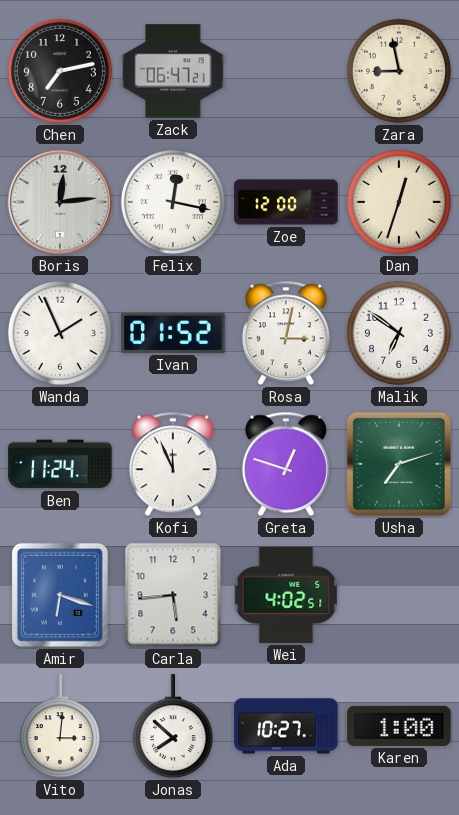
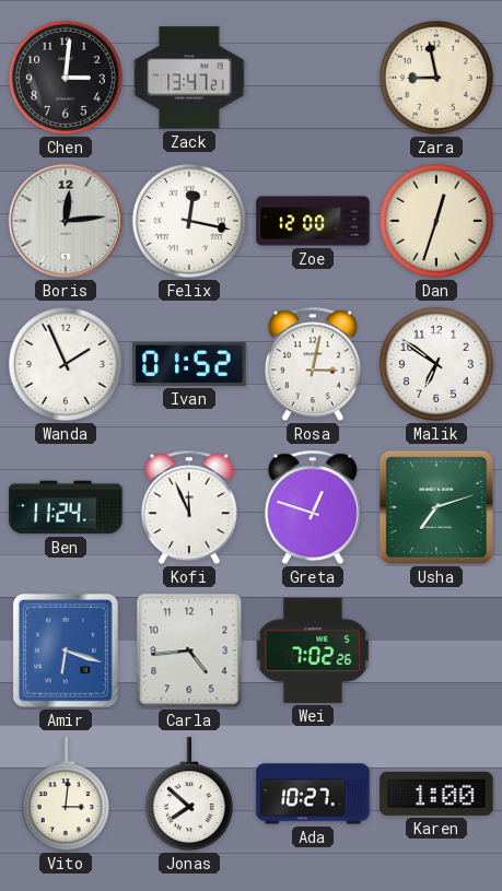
Chen: 7:13 -> 3:01
Zack: 06:47 -> 13:47
Carla: 5:44 -> 4:44
Wei: 4:02 -> 7:02
